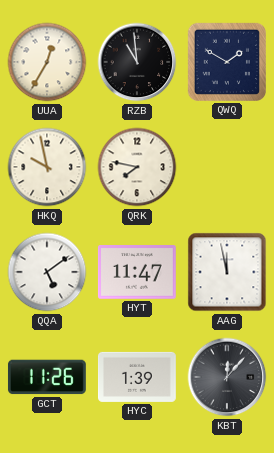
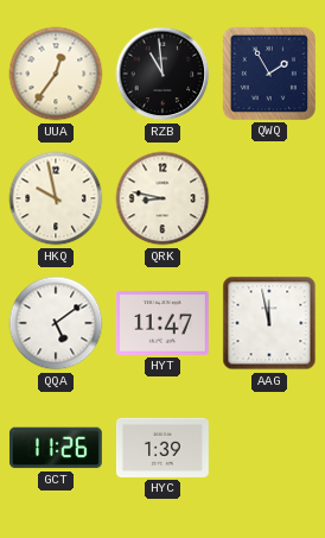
UUA: 12:35 -> 12:36
QWQ: 1:50 -> 1:55
QRK: 7:47 -> 8:47
KBT: 12:07 -> none
